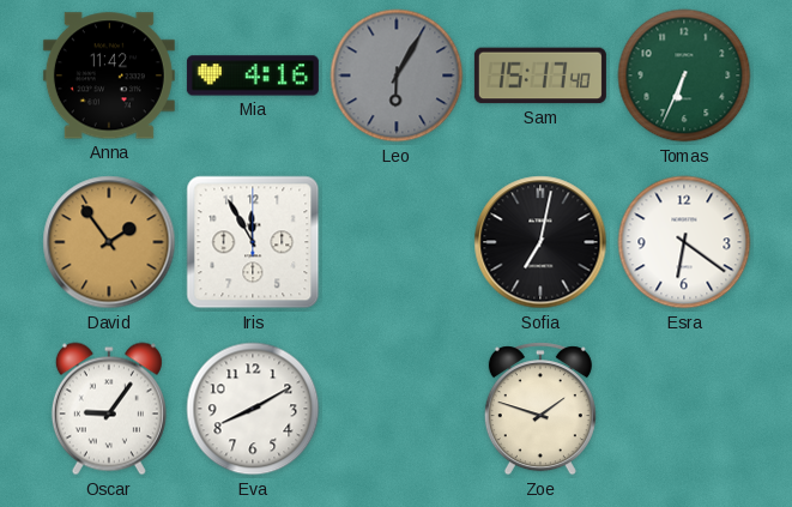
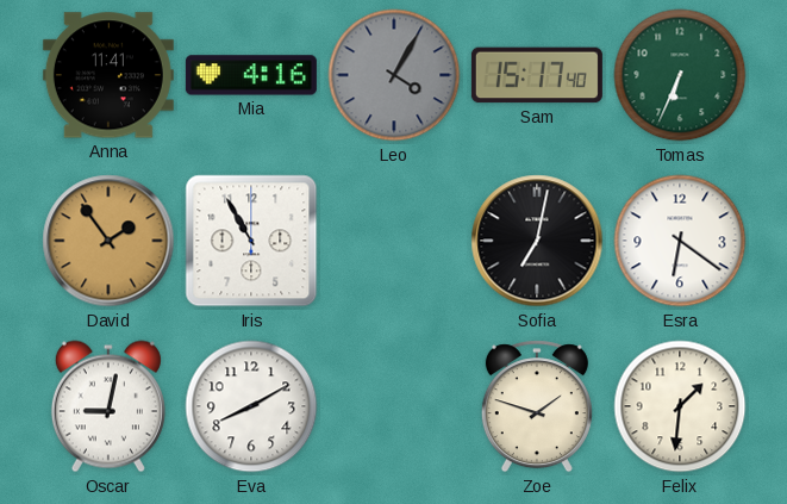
Anna: 11:42 -> 11:41
Leo: 6:05 -> 4:05
Iris: 11:55 -> 10:55
Oscar: 9:06 -> 9:02
Felix: none -> 1:31
